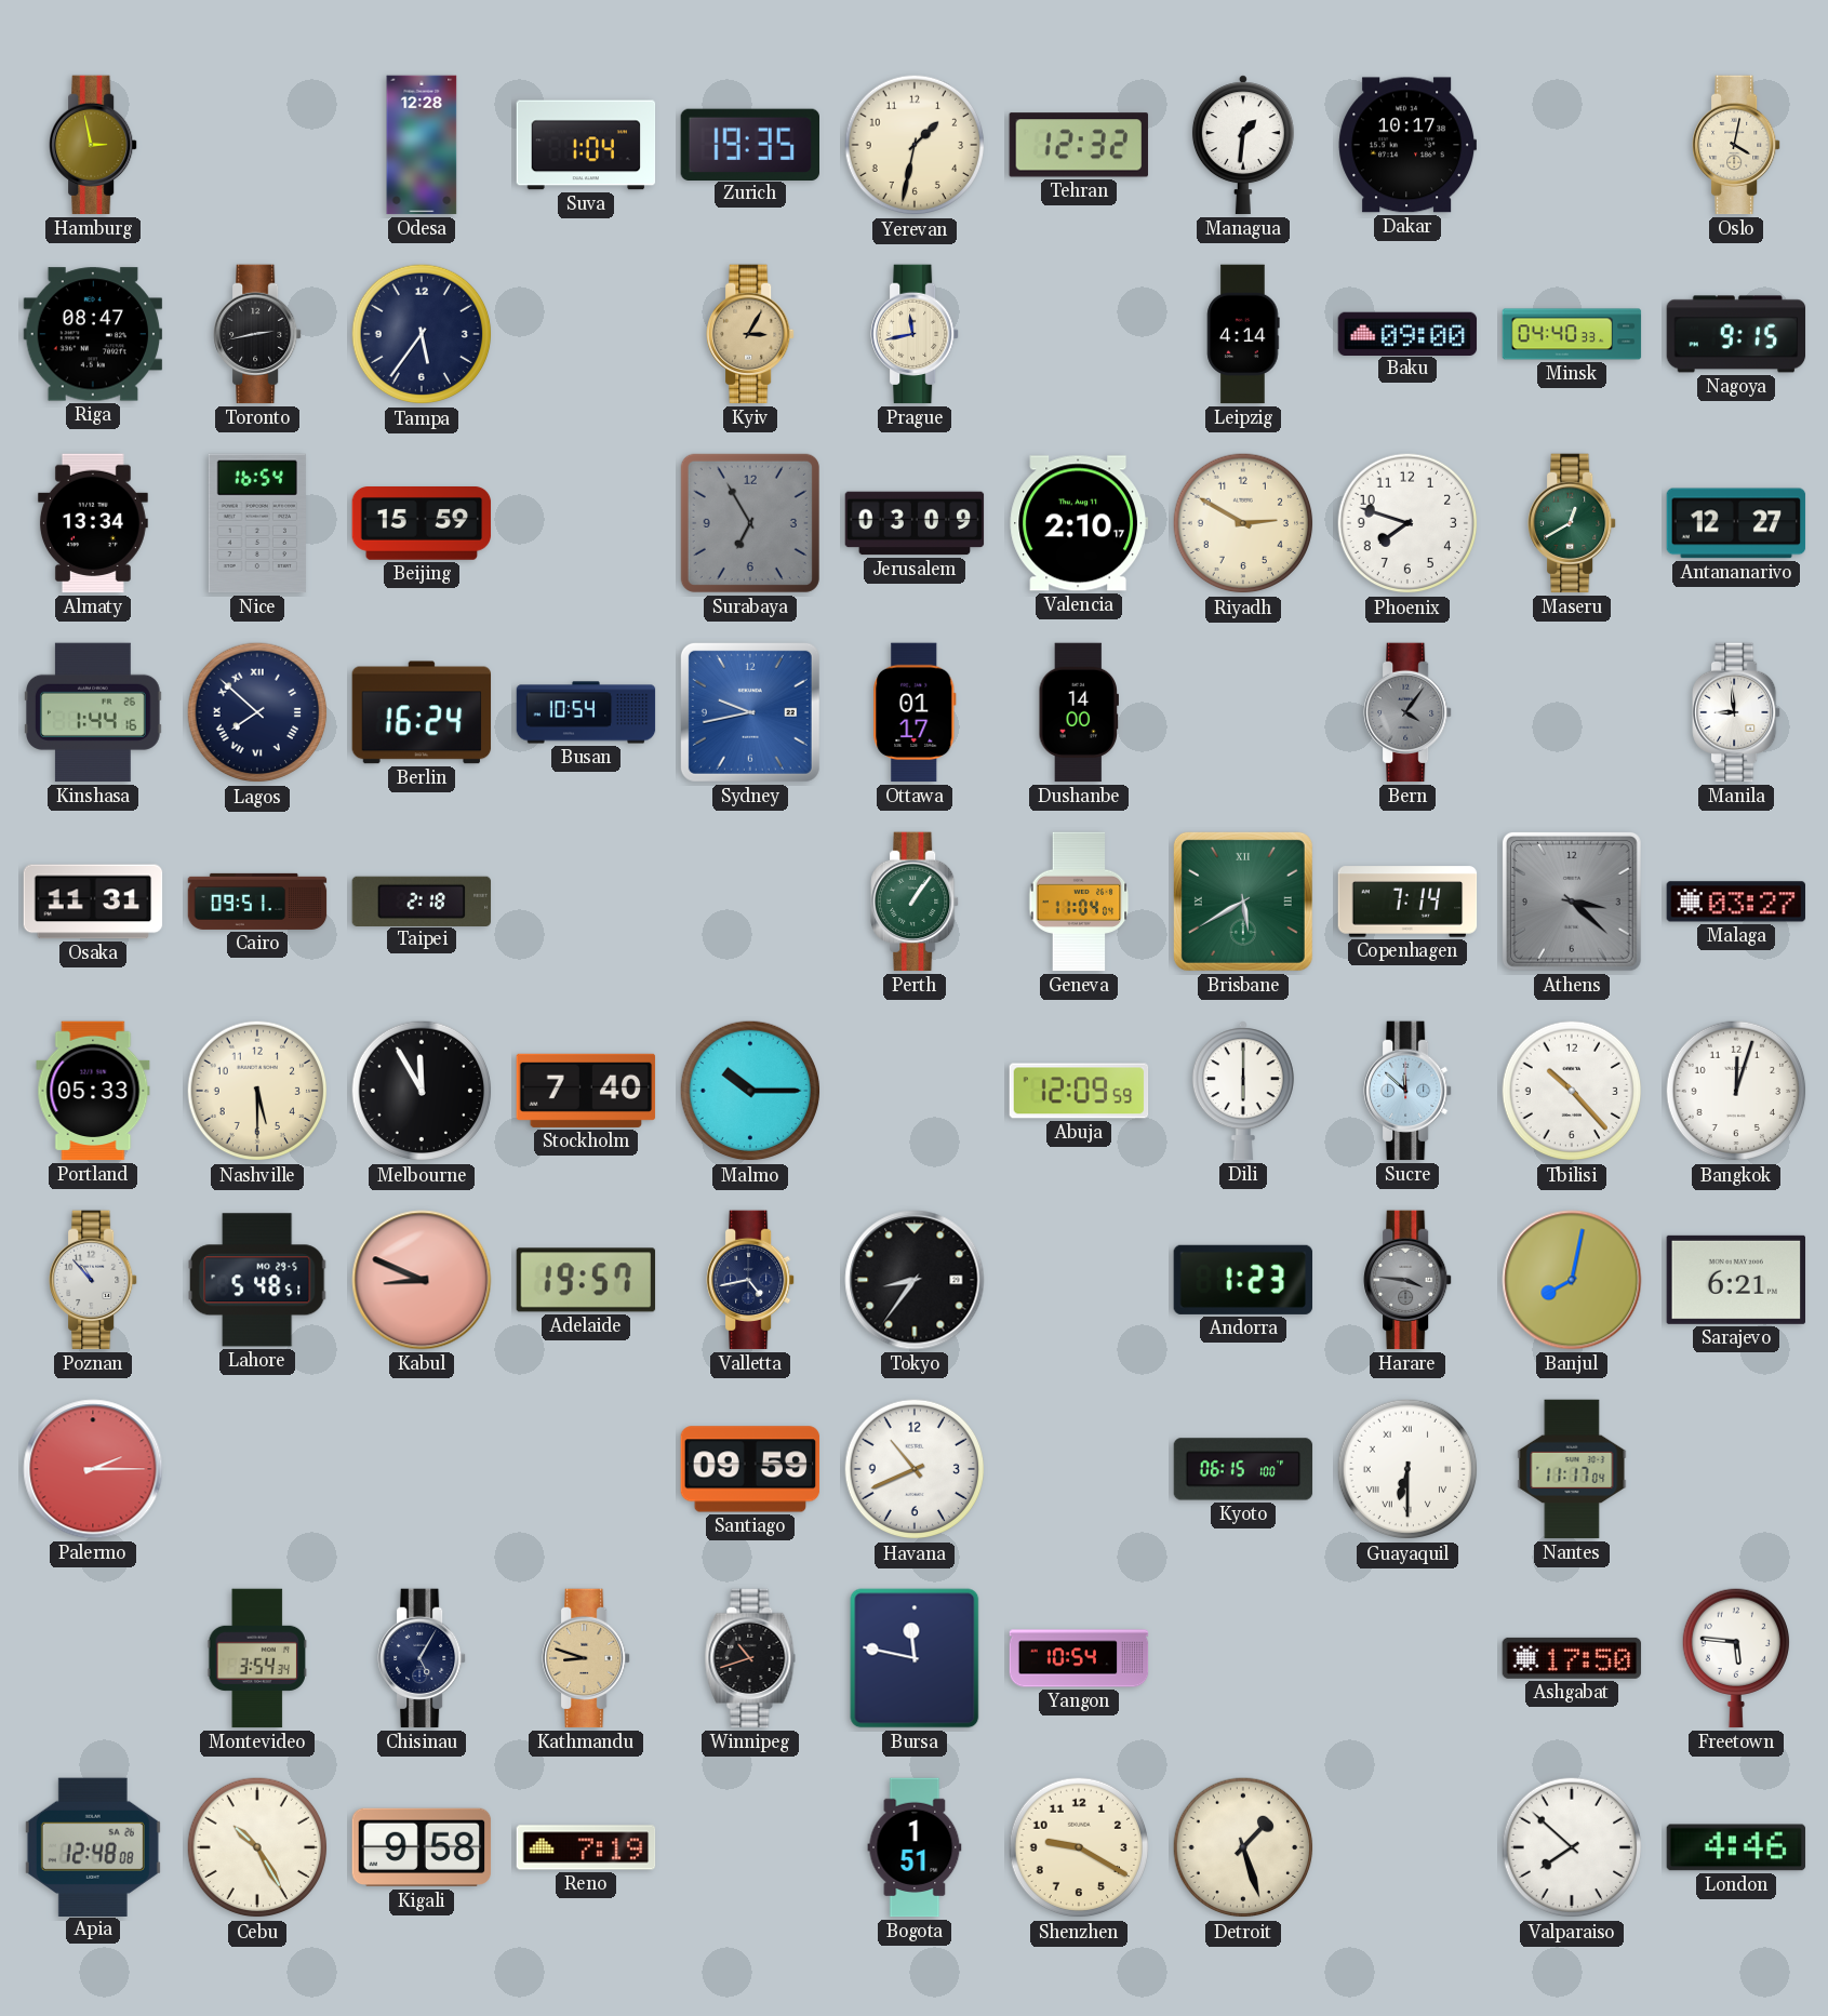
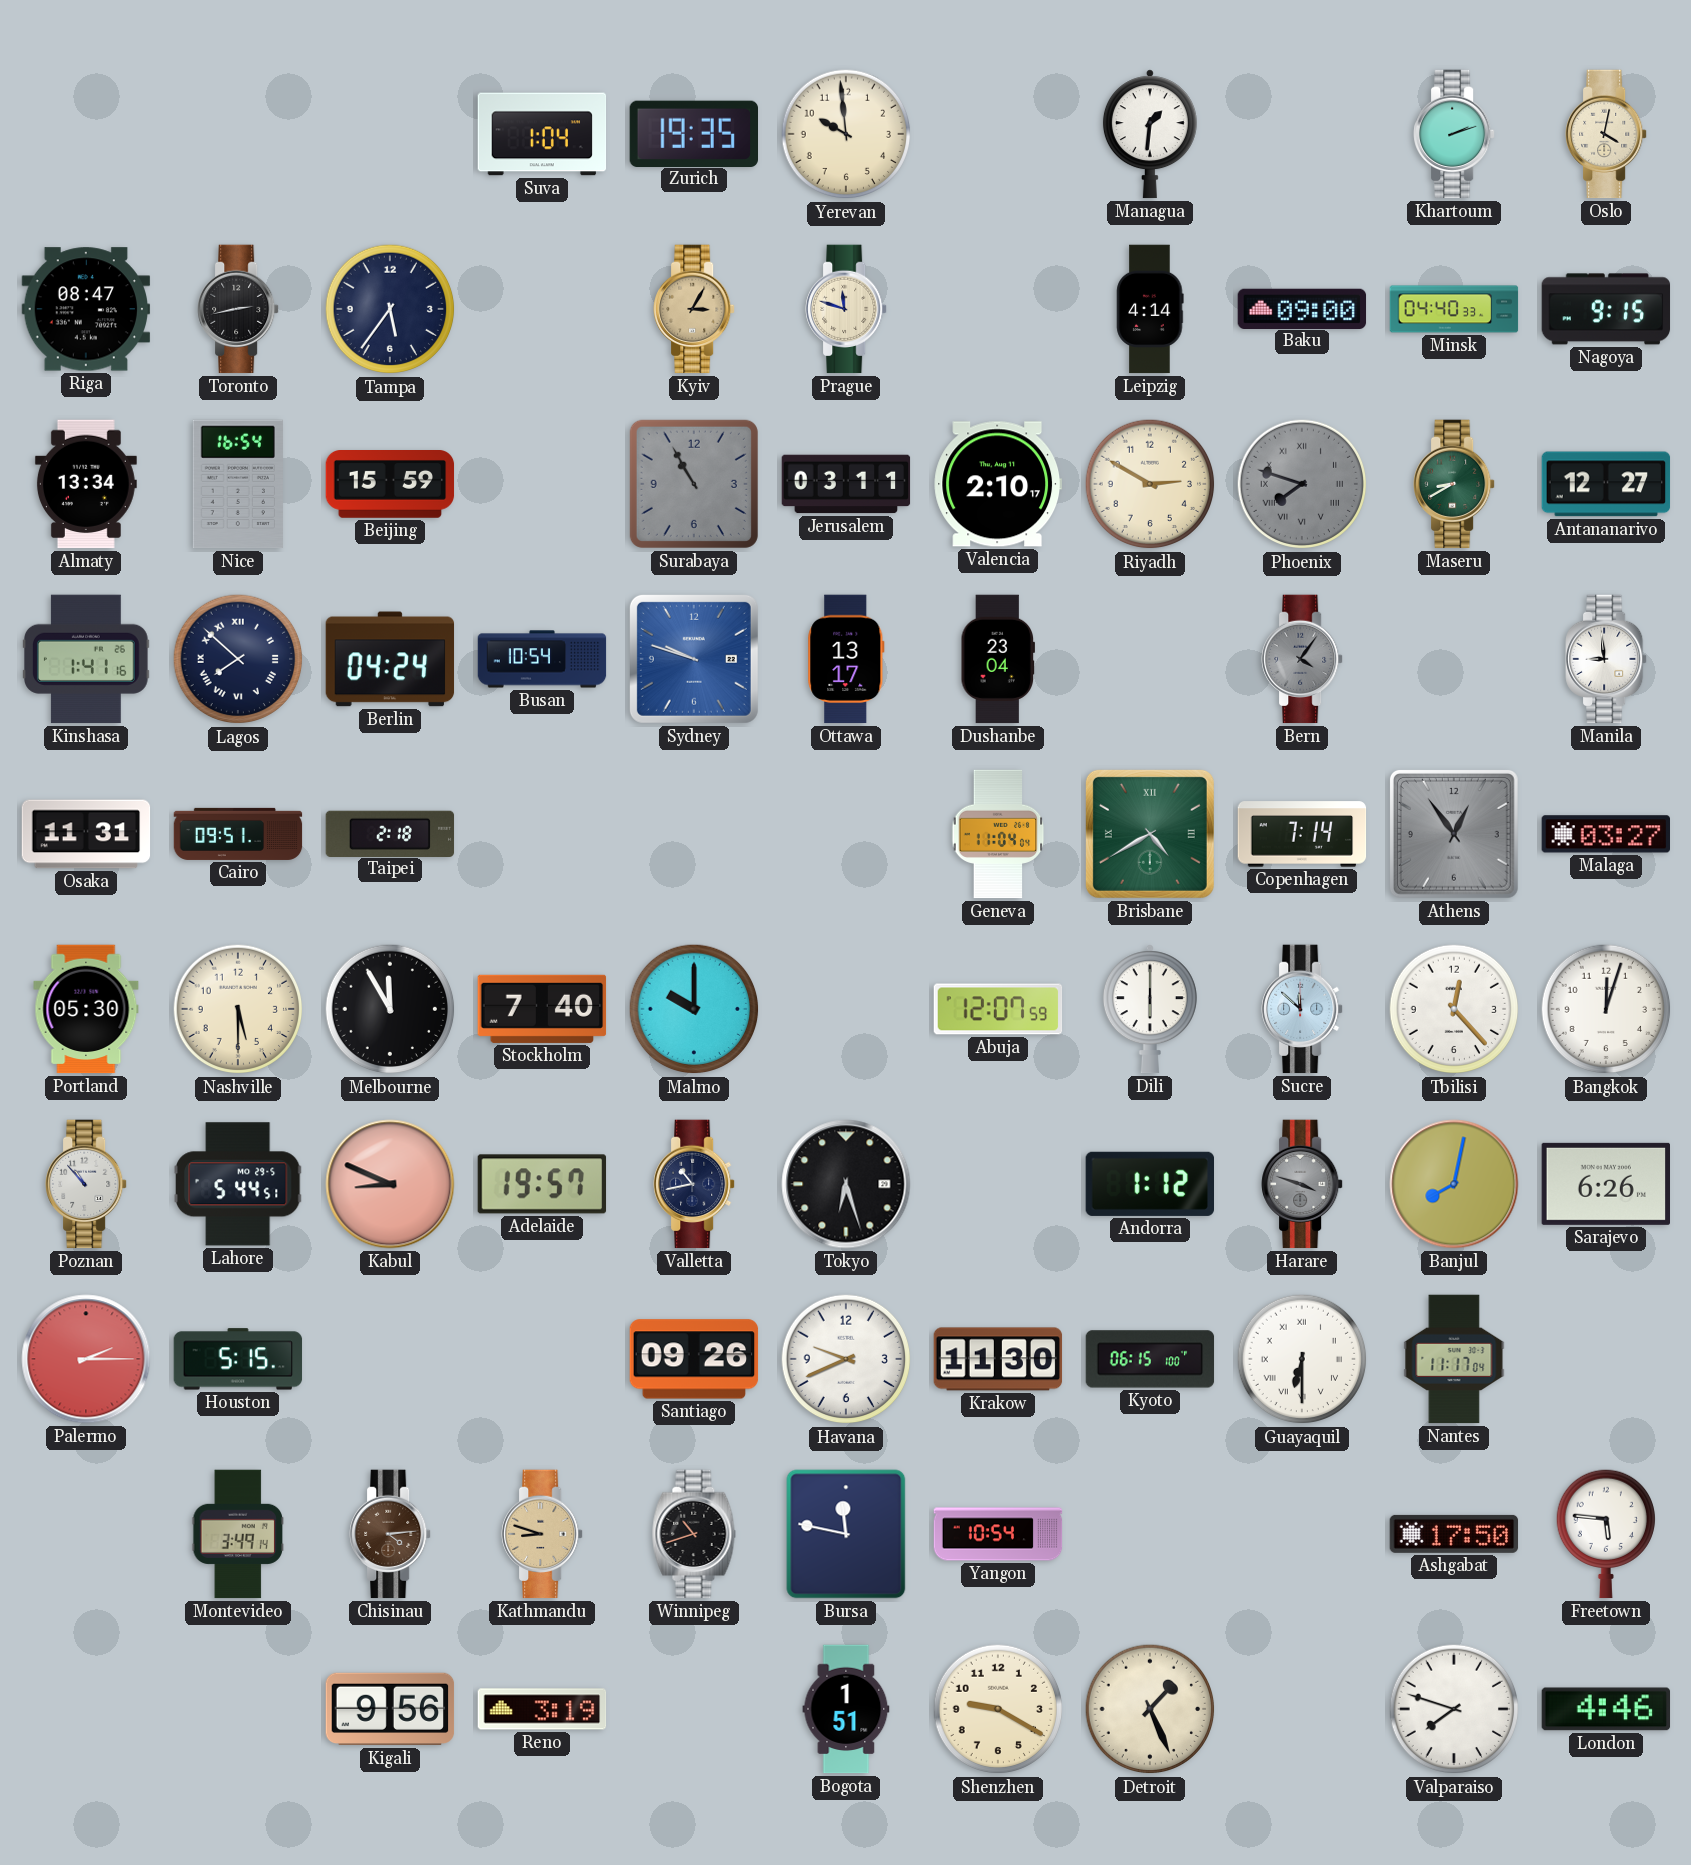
Hamburg: 2:58 -> none
Odesa: 12:28 -> none
Yerevan: 1:32 -> 9:59
Tehran: 12:32 -> none
Dakar: 10:17 -> none
Khartoum: none -> 2:12
Prague: 11:43 -> 11:48
Surabaya: 6:55 -> 10:55
Jerusalem: 03:09 -> 03:11
Phoenix dial: white -> grey
Phoenix numerals: Arabic -> Roman
Maseru: 12:40 -> 8:40
Kinshasa: 1:44 -> 1:41
Berlin: 16:24 -> 04:24
Sydney: 9:43 -> 9:48
Ottawa: 01:17 -> 13:17
Dushanbe: 14:00 -> 23:04
Perth: 1:06 -> none
Brisbane: 5:40 -> 4:40
Athens: 3:22 -> 12:54
Portland: 05:33 -> 05:30
Malmo: 10:15 -> 10:00
Abuja: 12:09 -> 12:07
Tbilisi: 10:23 -> 12:23
Lahore: 5:48 -> 5:44
Valletta: 4:43 -> 10:43
Tokyo: 8:36 -> 6:27
Andorra: 1:23 -> 1:12
Harare: 3:46 -> 3:48
Sarajevo: 6:21 -> 6:26
Houston: none -> 5:15
Santiago: 09:59 -> 09:26
Havana: 10:41 -> 9:41
Krakow: none -> 11:30
Montevideo: 3:54 -> 3:49
Chisinau: 5:05 -> 4:14
Chisinau dial: navy -> brown
Apia: 12:48 -> none
Cebu: 10:25 -> none
Kigali: 9:58 -> 9:56
Reno: 7:19 -> 3:19
Detroit: 1:27 -> 1:26
Valparaiso: 7:52 -> 7:48
